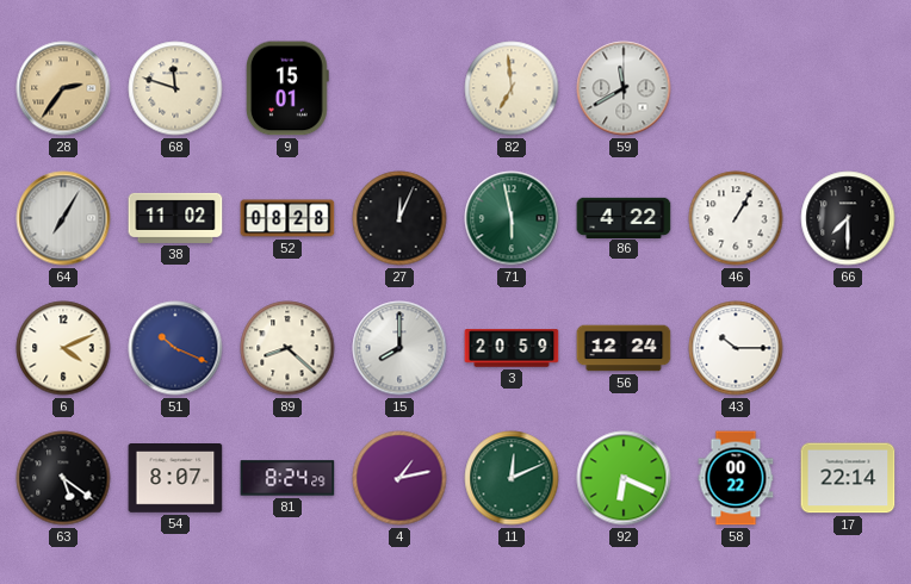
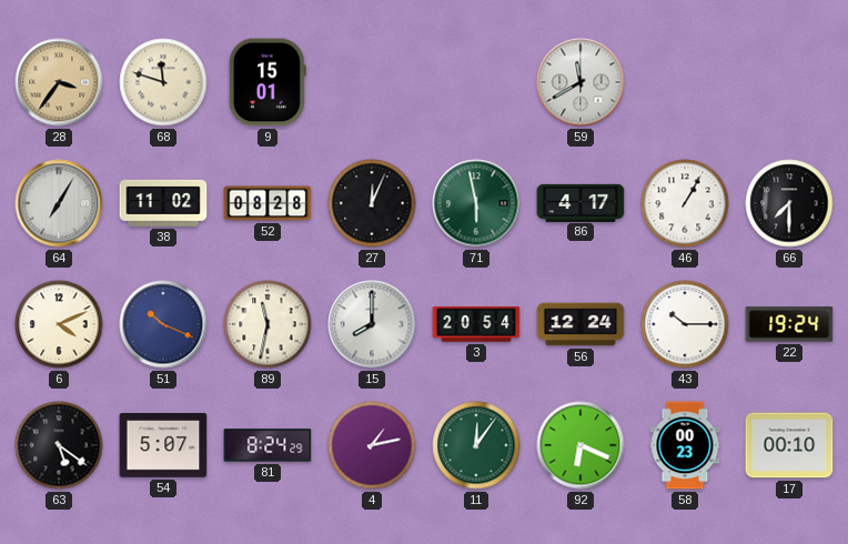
28: 2:36 -> 3:36
82: 6:59 -> none
86: 4:22 -> 4:17
89: 8:22 -> 11:32
3: 20:59 -> 20:54
22: none -> 19:24
54: 8:07 -> 5:07
11: 12:11 -> 12:06
58: 00:22 -> 00:23
17: 22:14 -> 00:10
